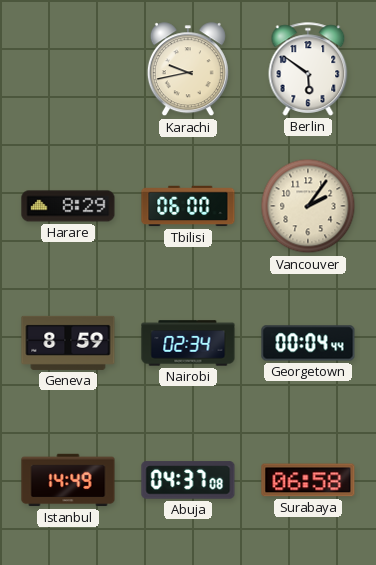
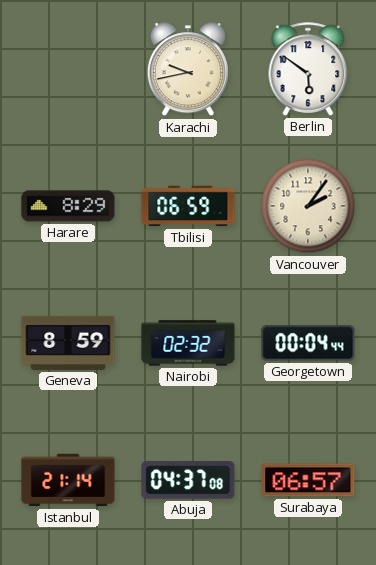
Tbilisi: 06:00 -> 06:59
Nairobi: 02:34 -> 02:32
Istanbul: 14:49 -> 21:14
Surabaya: 06:58 -> 06:57
